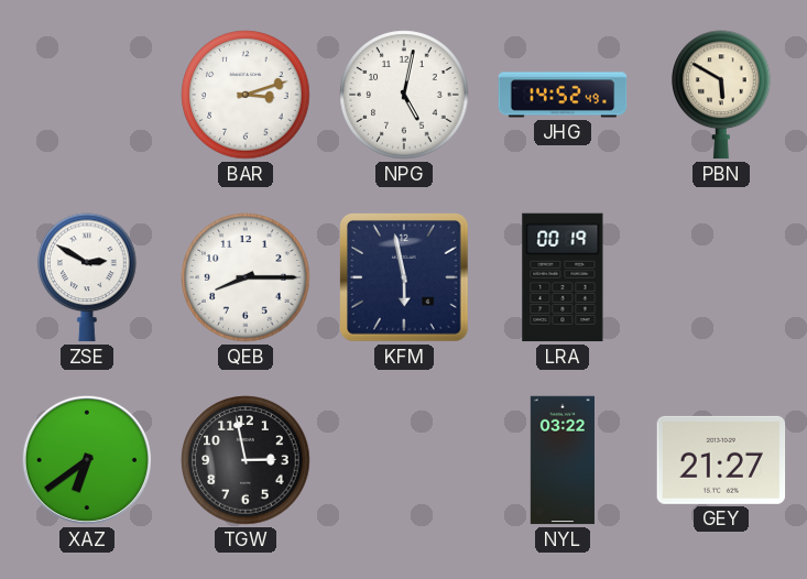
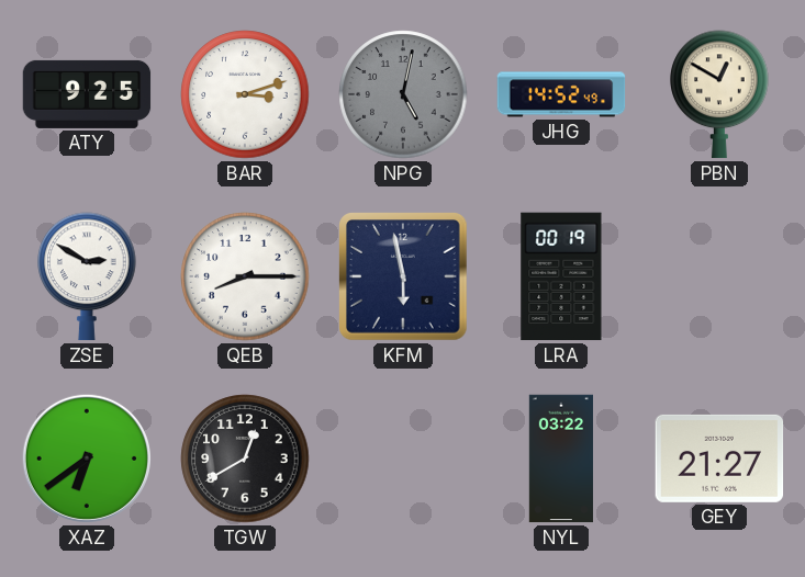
ATY: none -> 9:25
NPG dial: white -> grey
PBN: 5:50 -> 12:50
TGW: 2:58 -> 12:40
